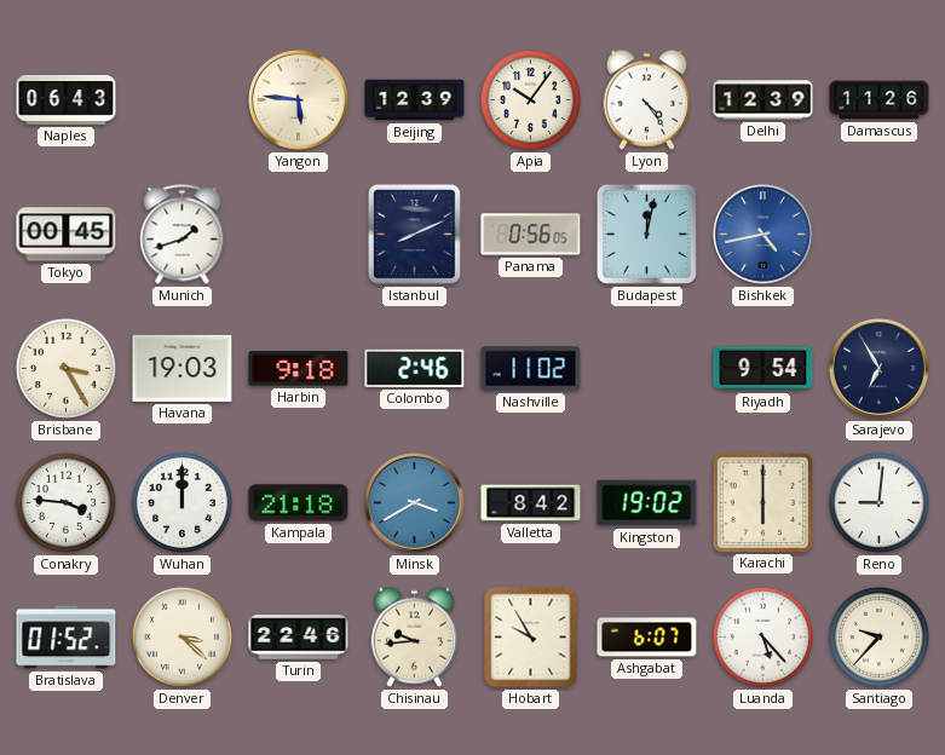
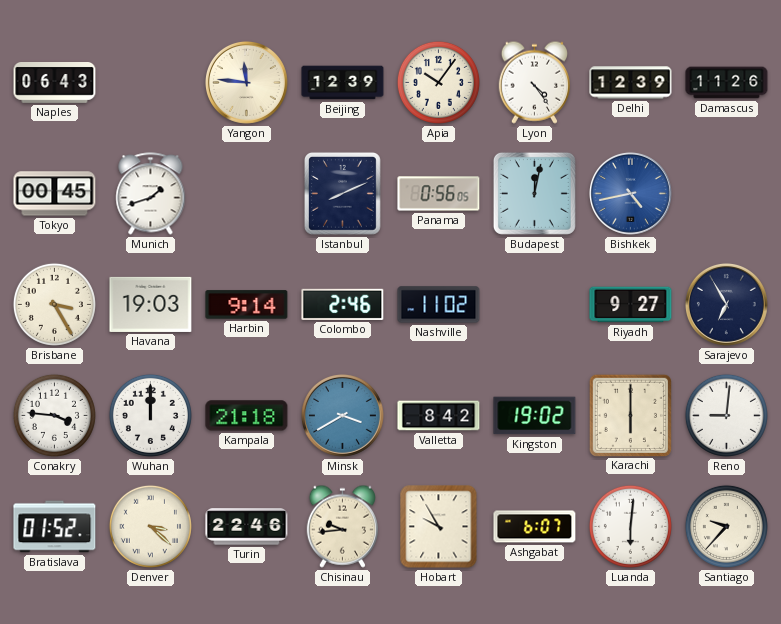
Yangon: 5:46 -> 11:46
Harbin: 9:18 -> 9:14
Riyadh: 9:54 -> 9:27
Luanda: 5:23 -> 6:01
